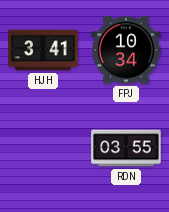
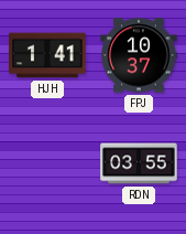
HJH: 3:41 -> 1:41
FPJ: 10:34 -> 10:37
